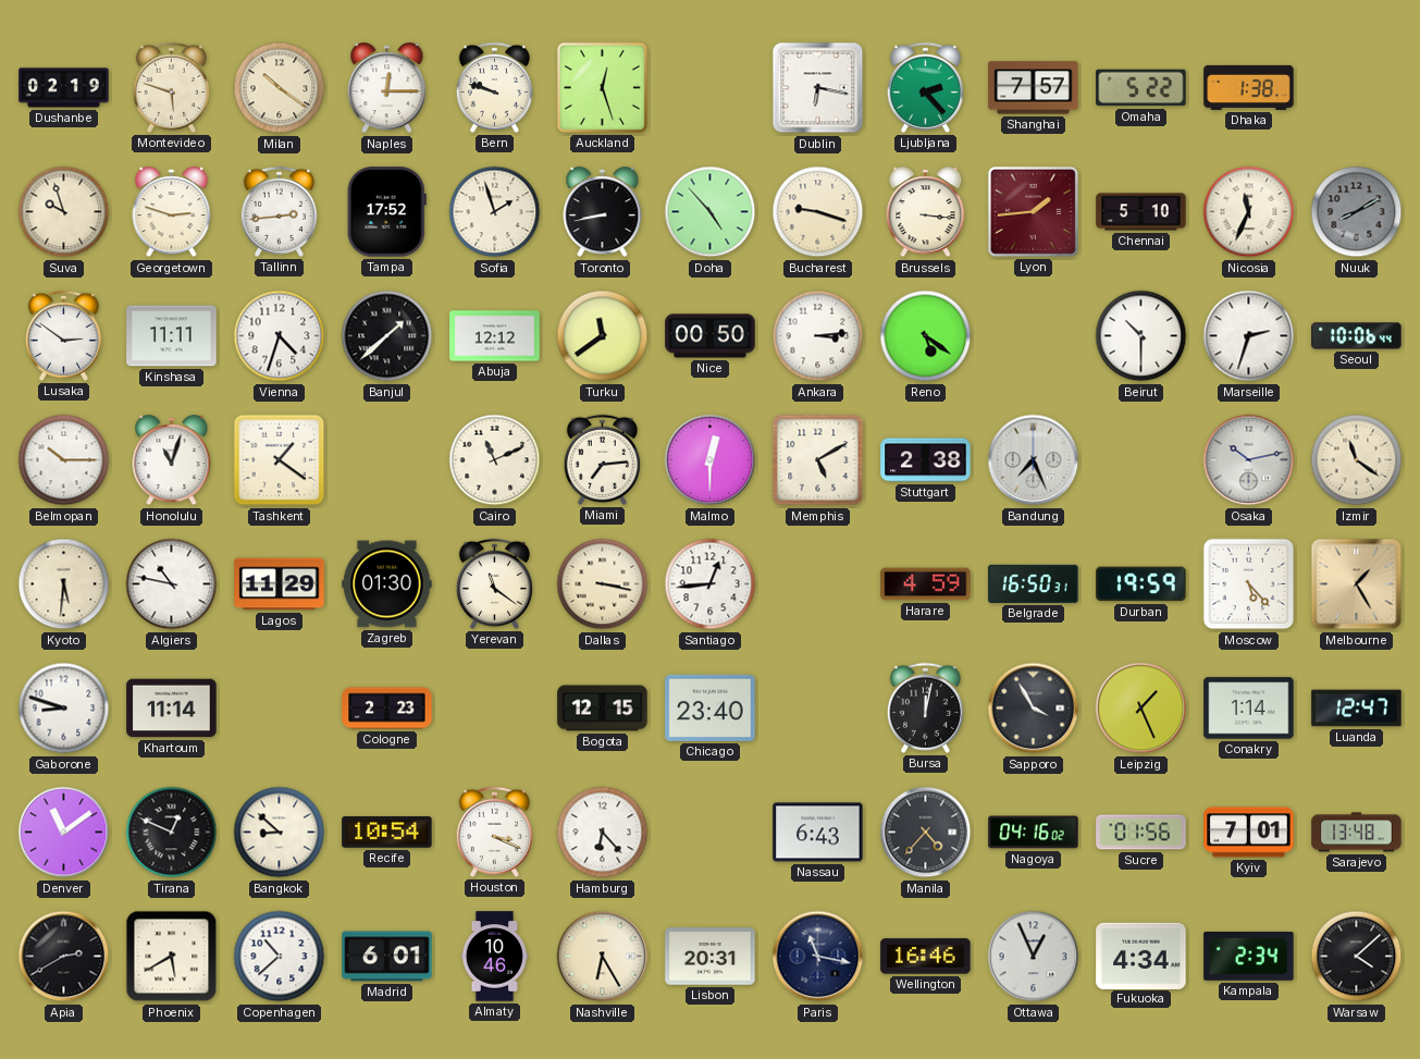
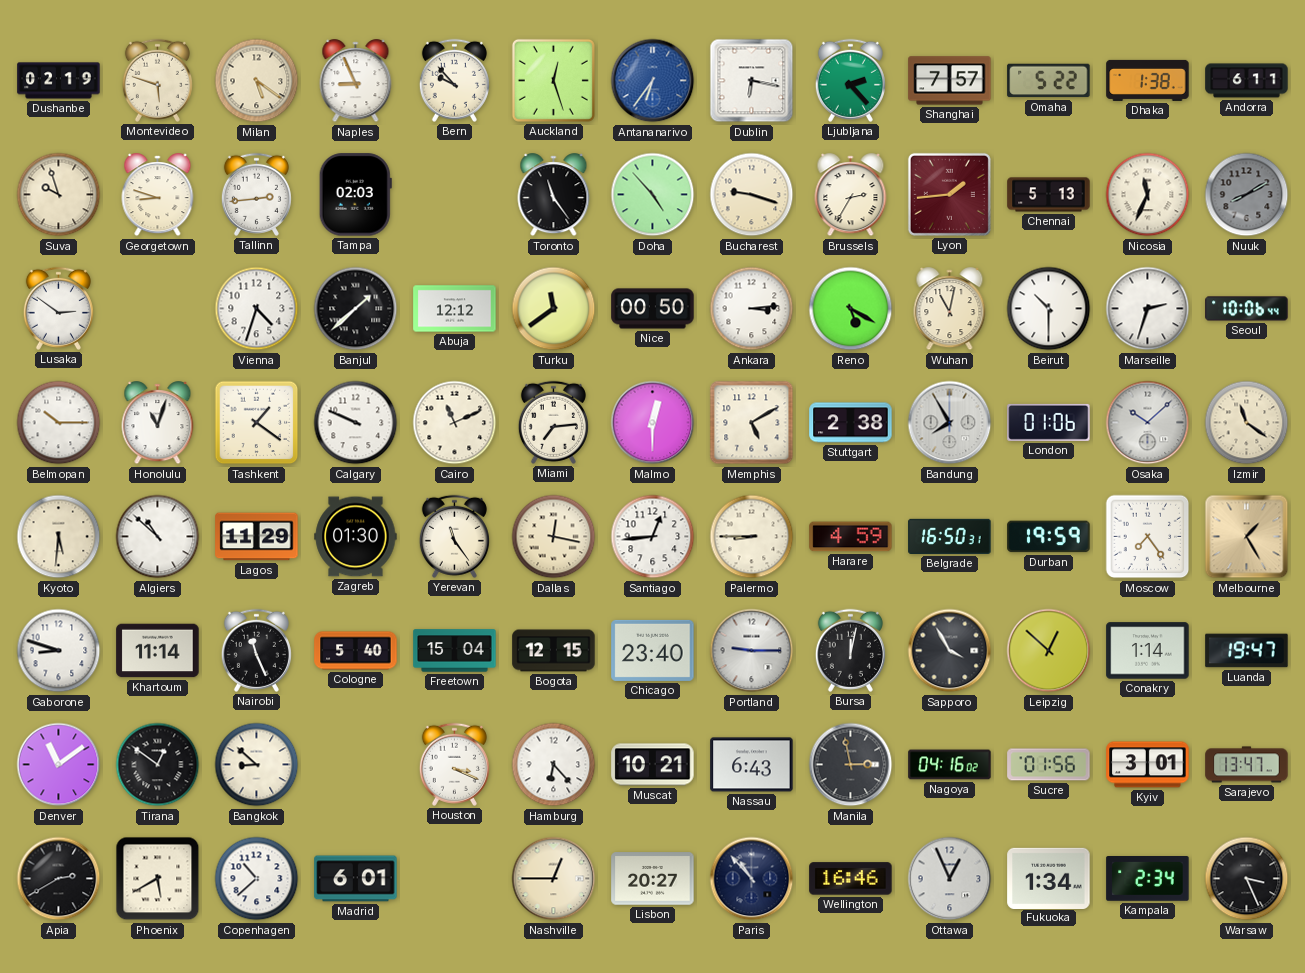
Milan: 10:21 -> 5:21
Naples: 12:15 -> 8:56
Bern: 9:48 -> 9:53
Antananarivo: none -> 6:36
Andorra: none -> 6:11
Georgetown: 2:48 -> 8:48
Tampa: 17:52 -> 02:03
Sofia: 1:57 -> none
Toronto: 8:43 -> 11:24
Brussels: 3:16 -> 2:35
Chennai: 5:10 -> 5:13
Kinshasa: 11:11 -> none
Reno: 5:21 -> 5:20
Wuhan: none -> 11:02
Calgary: none -> 9:49
Bandung: 7:26 -> 7:55
London: none -> 01:06
Osaka: 10:13 -> 10:08
Algiers: 10:47 -> 10:52
Yerevan: 11:21 -> 11:24
Dallas: 3:17 -> 12:17
Palermo: none -> 8:45
Moscow: 5:23 -> 7:24
Nairobi: none -> 11:26
Cologne: 2:23 -> 5:40
Freetown: none -> 15:04
Portland: none -> 9:15
Leipzig: 1:26 -> 12:52
Luanda: 12:47 -> 19:47
Tirana: 12:49 -> 12:51
Recife: 10:54 -> none
Muscat: none -> 10:21
Manila: 4:37 -> 2:58
Kyiv: 7:01 -> 3:01
Sarajevo: 13:48 -> 13:47
Almaty: 10:46 -> none
Nashville: 6:25 -> 12:45
Lisbon: 20:31 -> 20:27
Paris: 11:17 -> 10:53
Fukuoka: 4:34 -> 1:34
Warsaw: 4:08 -> 3:26
